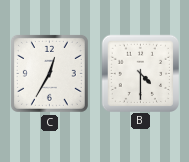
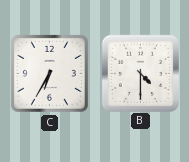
C: 12:35 -> 6:35
